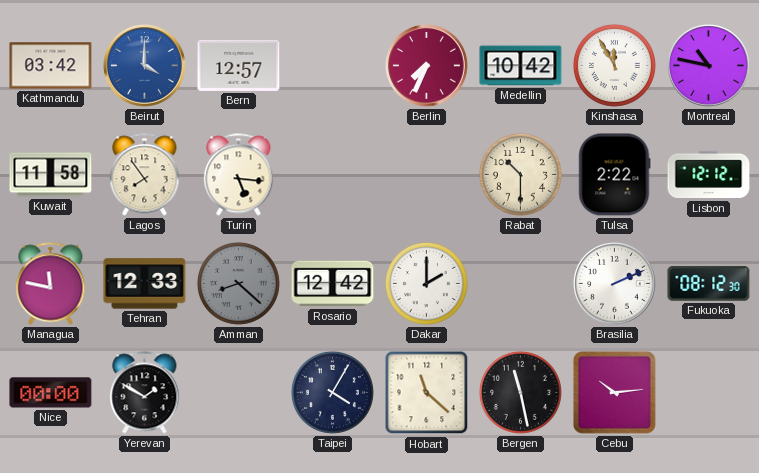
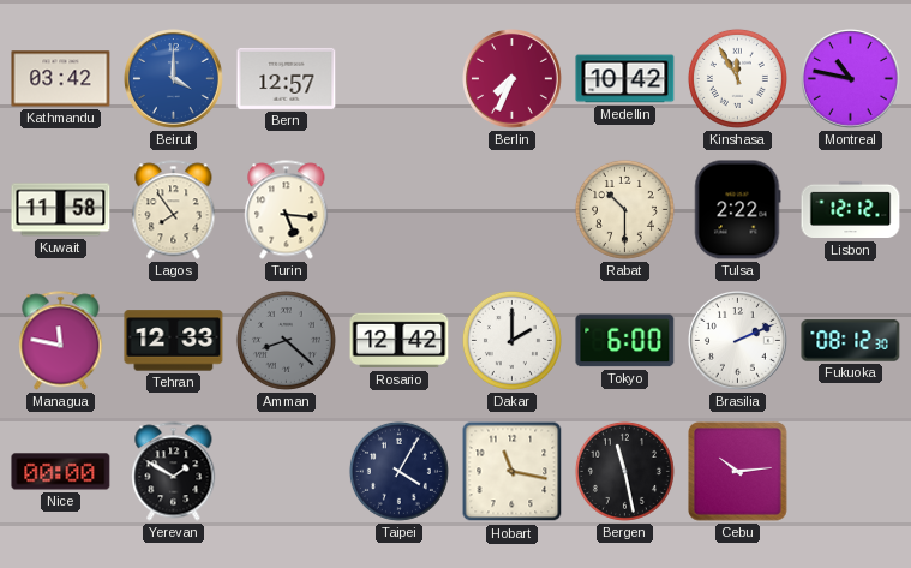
Tokyo: none -> 6:00
Hobart: 11:22 -> 11:17
